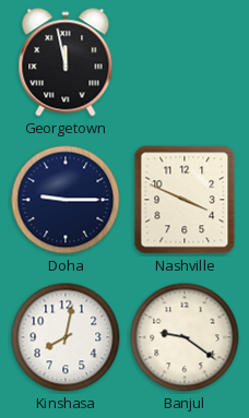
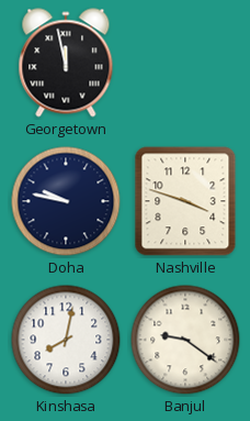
Doha: 9:15 -> 9:47
Nashville: 3:49 -> 3:48
